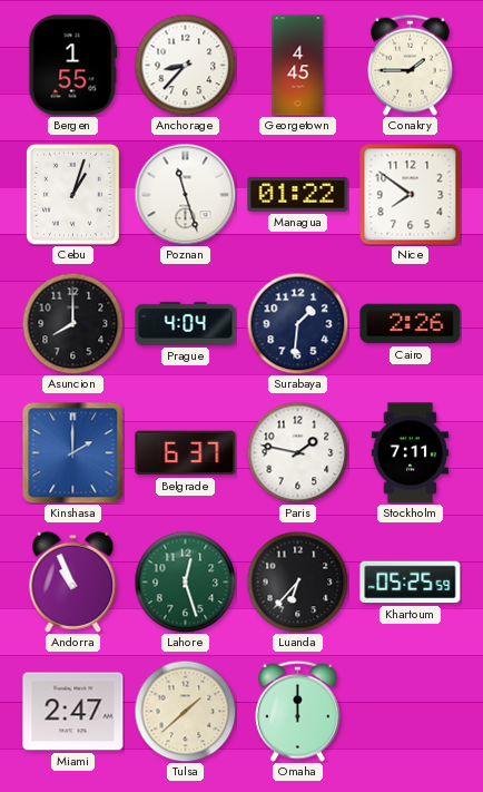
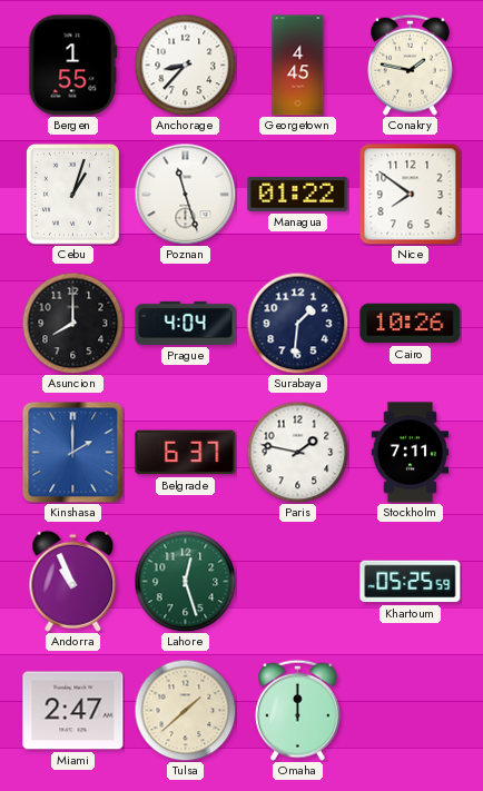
Conakry: 1:45 -> 1:47
Cairo: 2:26 -> 10:26
Luanda: 6:37 -> none
